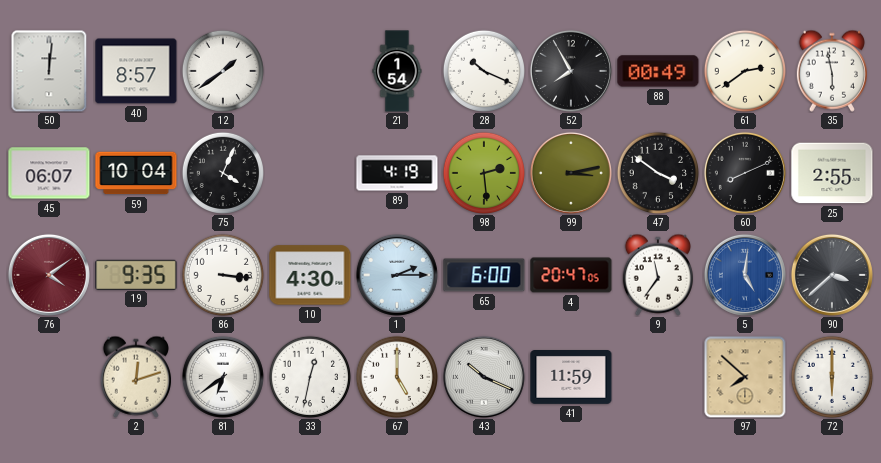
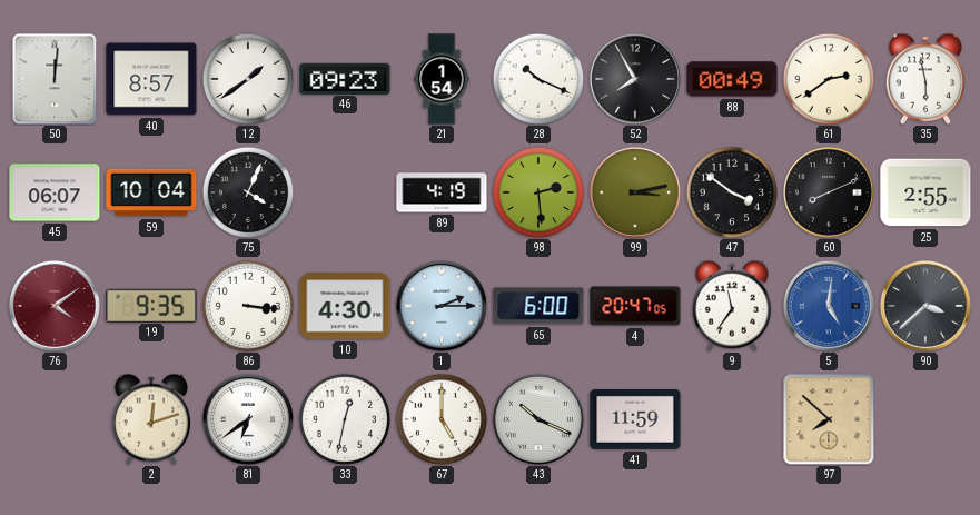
46: none -> 09:23
72: 6:00 -> none
